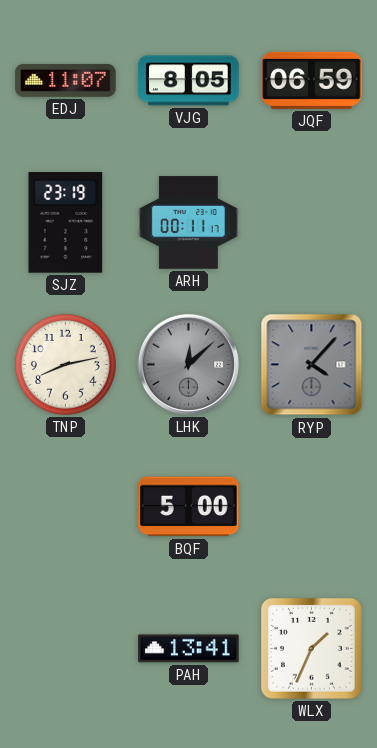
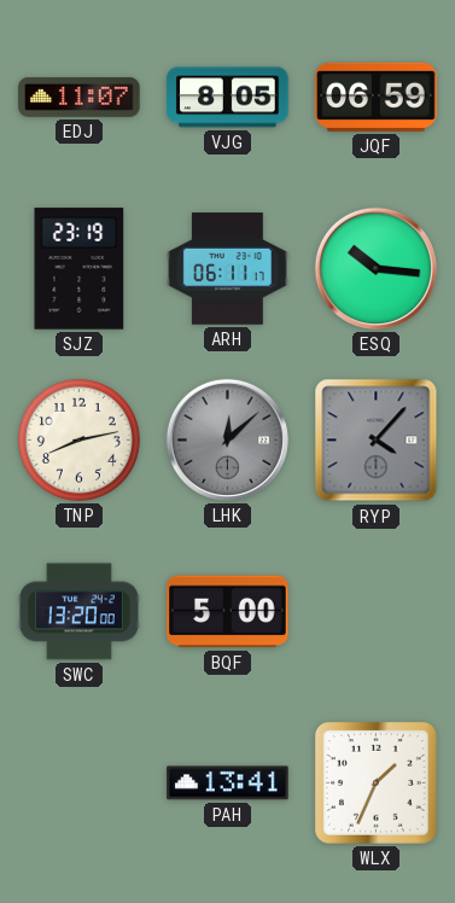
ARH: 00:11 -> 06:11
ESQ: none -> 10:16
SWC: none -> 13:20
